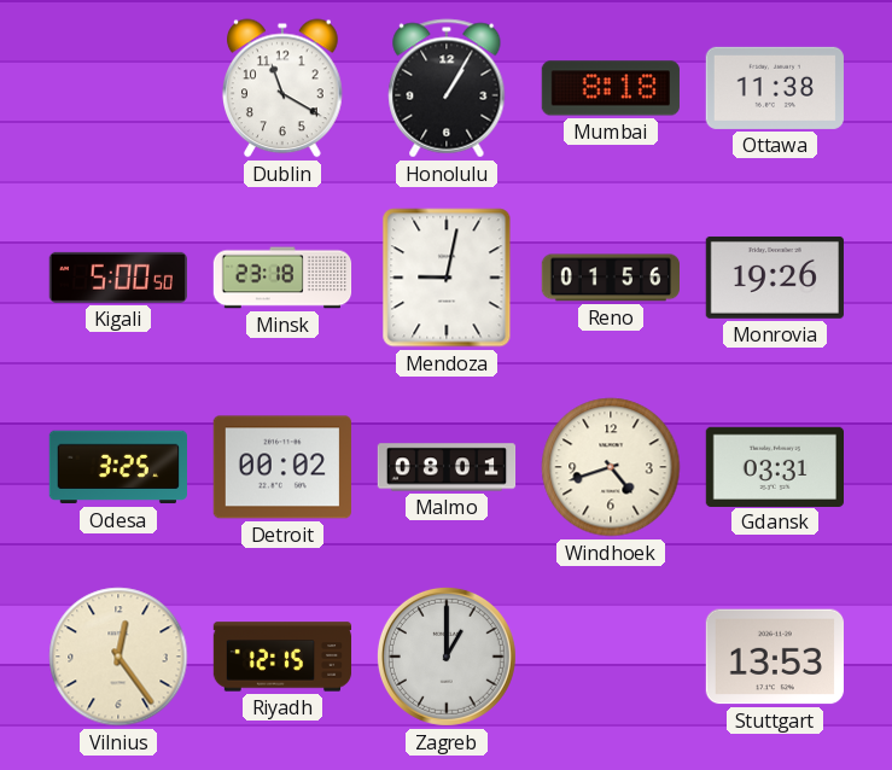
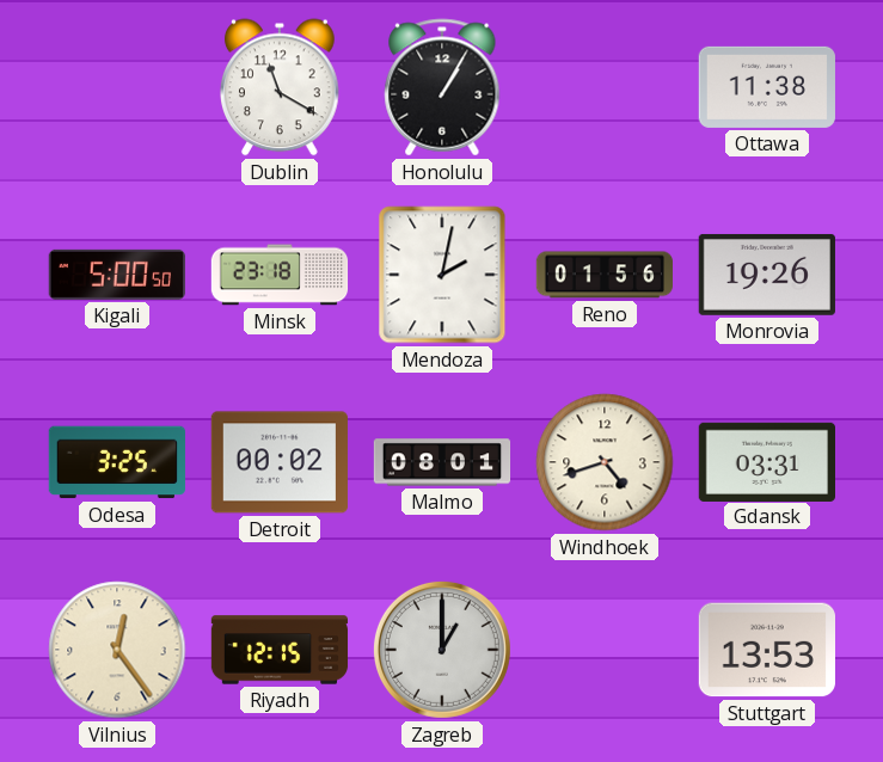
Mumbai: 8:18 -> none
Mendoza: 9:02 -> 2:02
